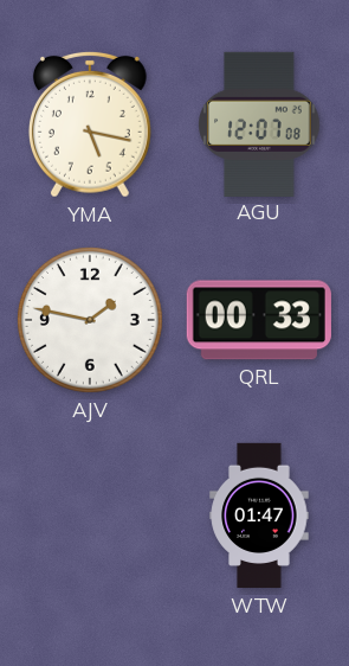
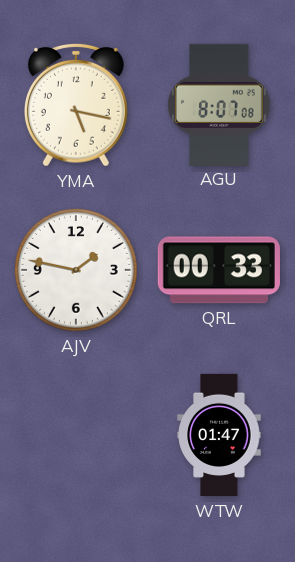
AGU: 12:07 -> 8:07
